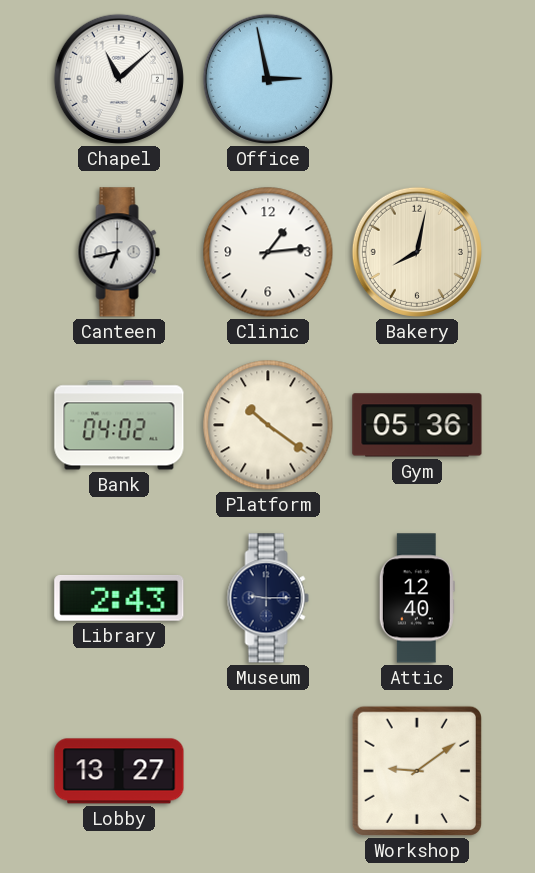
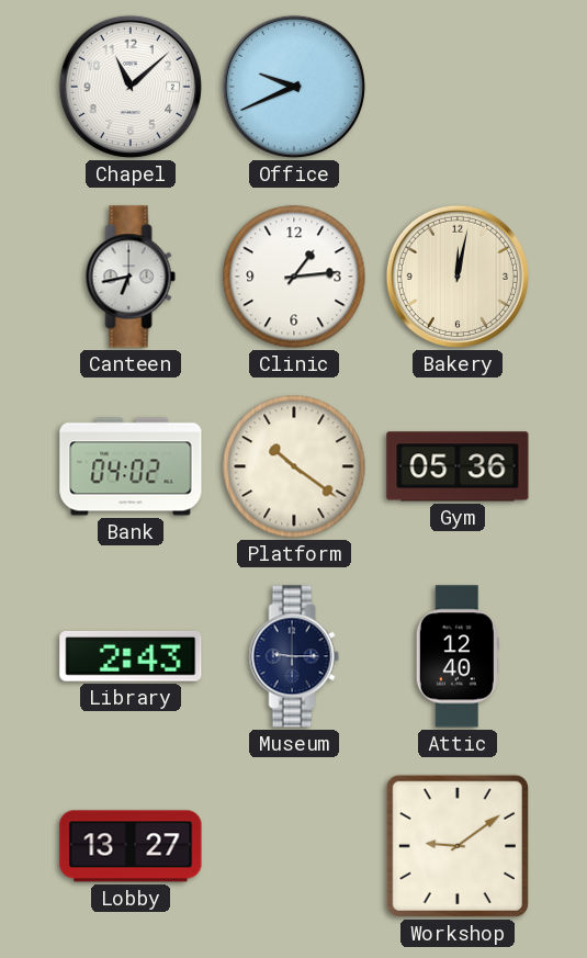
Office: 2:58 -> 9:41
Bakery: 8:02 -> 12:02
